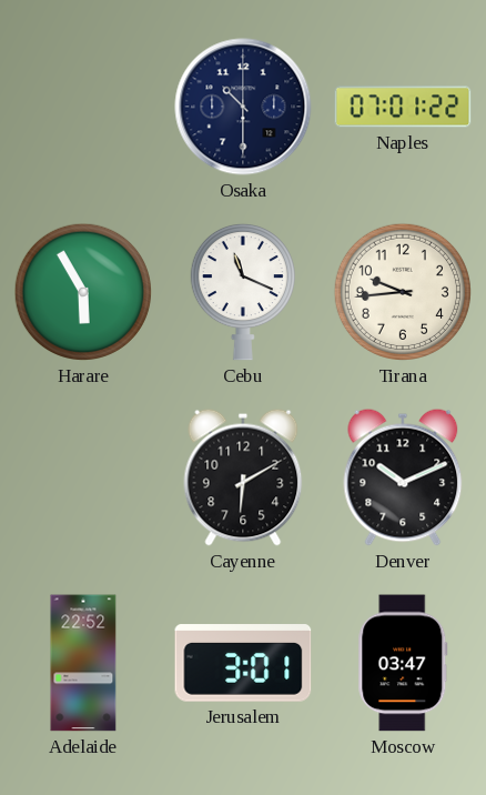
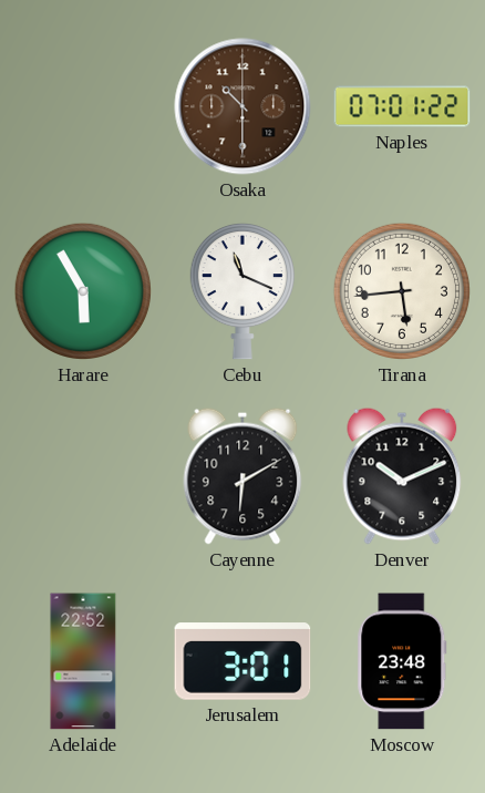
Osaka dial: navy -> brown
Tirana: 9:44 -> 5:44
Moscow: 03:47 -> 23:48
